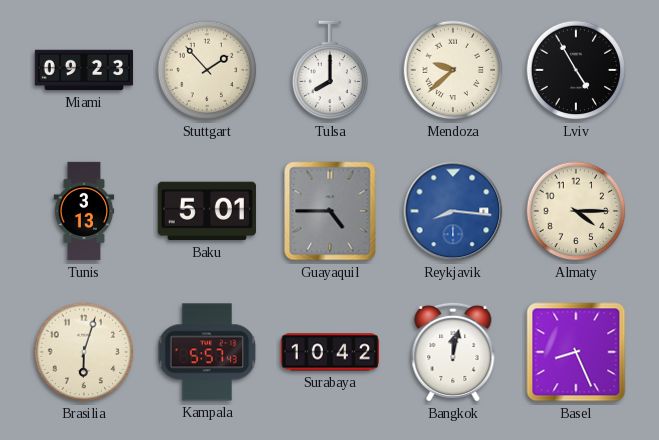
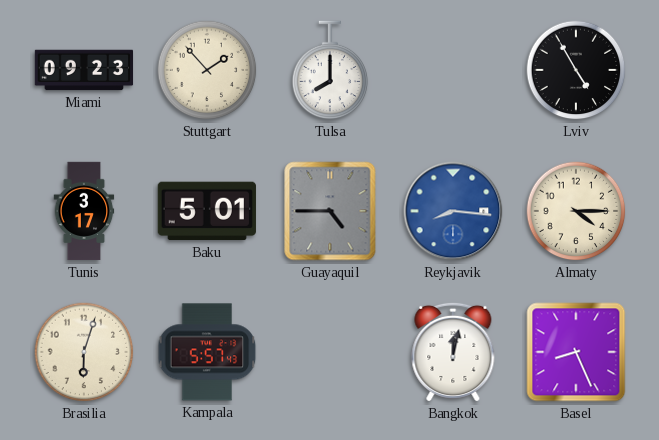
Mendoza: 9:38 -> none
Tunis: 3:13 -> 3:17
Surabaya: 10:42 -> none
